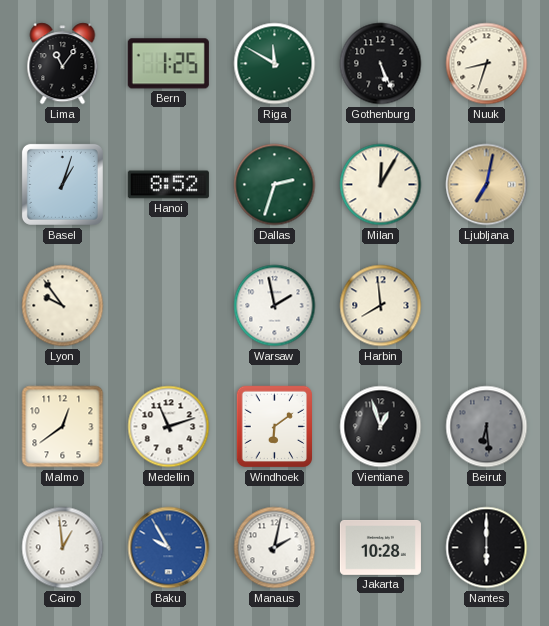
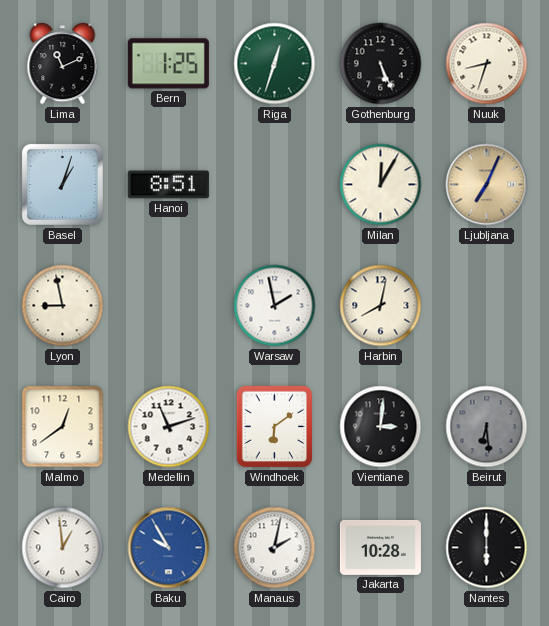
Lima: 11:06 -> 11:11
Riga: 11:50 -> 12:33
Hanoi: 8:52 -> 8:51
Dallas: 2:33 -> none
Ljubljana: 7:02 -> 7:04
Lyon: 9:54 -> 8:58
Harbin: 7:59 -> 8:02
Vientiane: 12:57 -> 3:01
